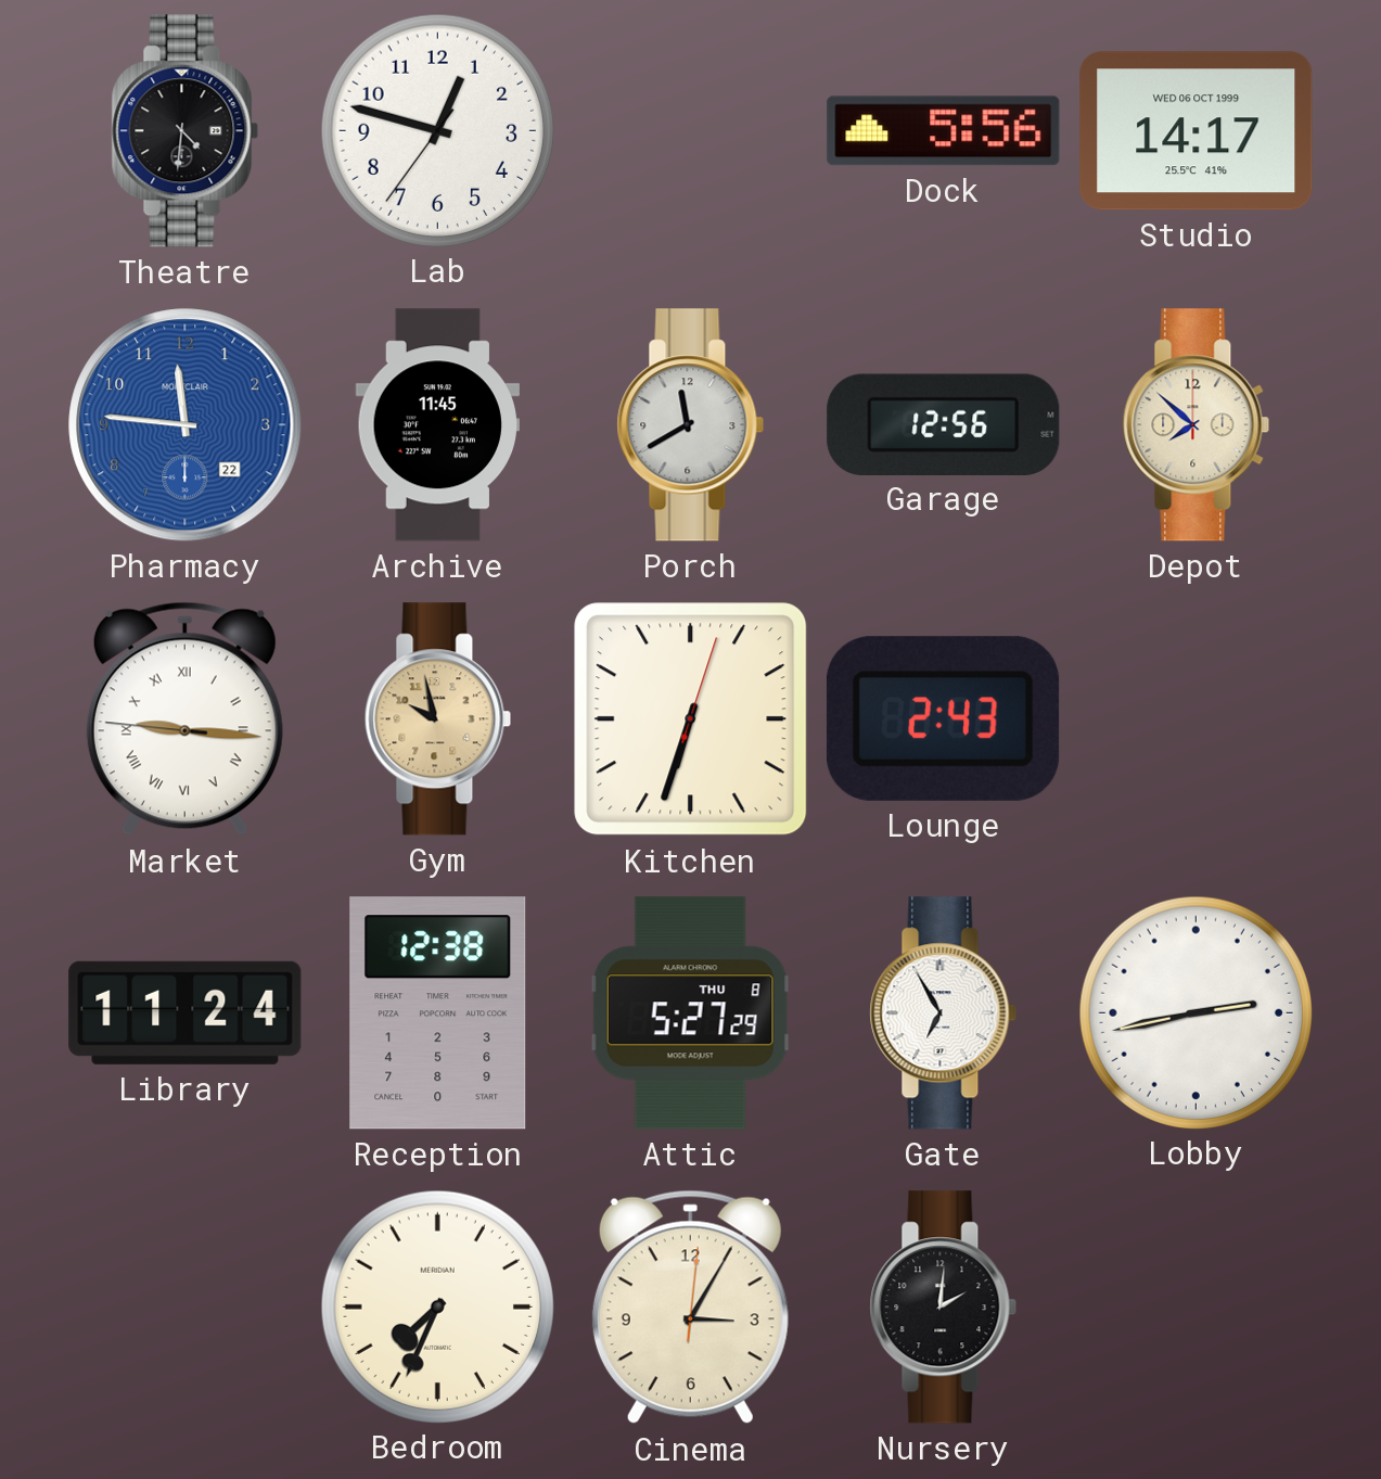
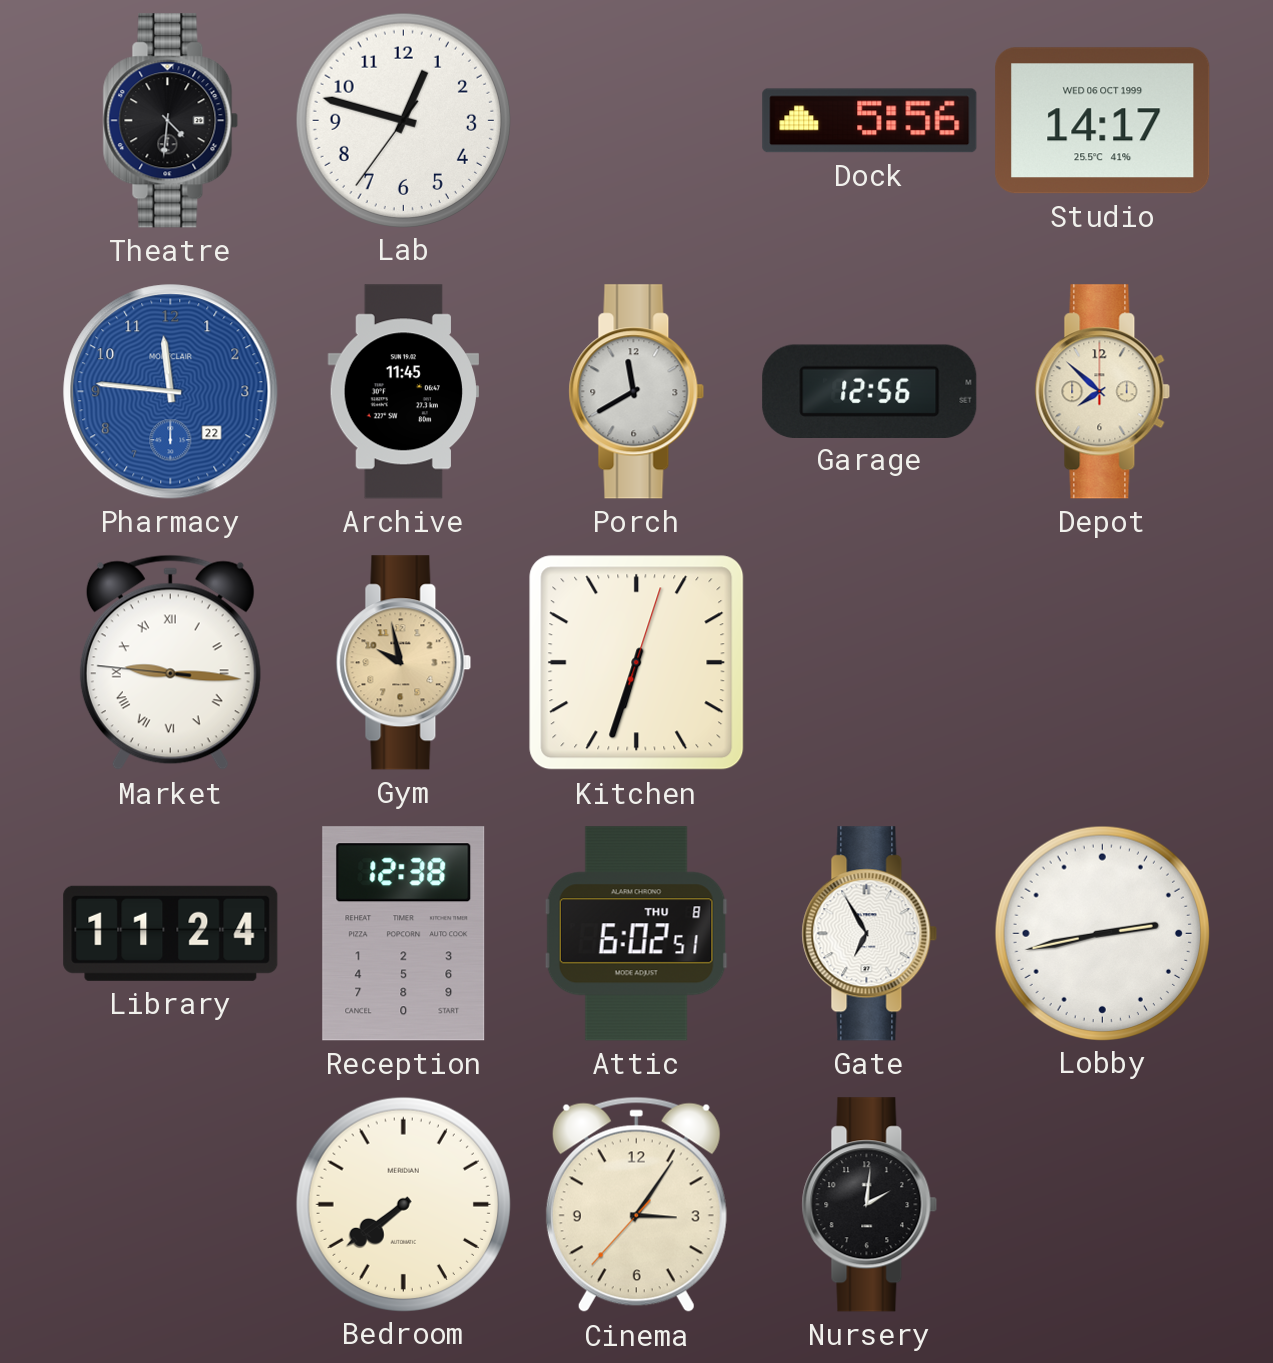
Lounge: 2:43 -> none
Attic: 5:27 -> 6:02
Bedroom: 7:34 -> 7:39
Cinema: 3:05:01 -> 3:05:37
